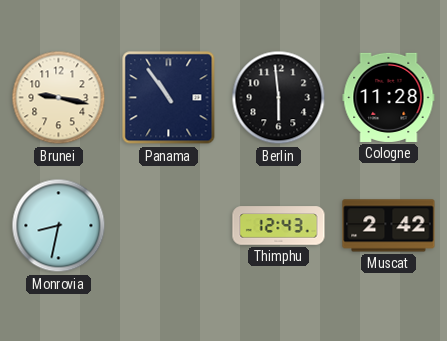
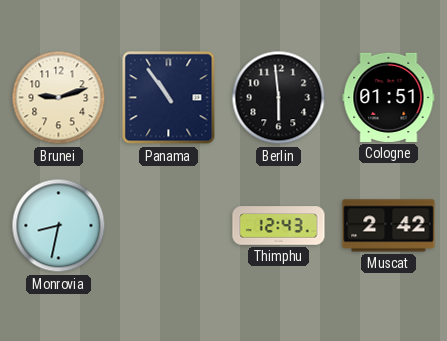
Brunei: 9:17 -> 9:12
Cologne: 11:28 -> 01:51
